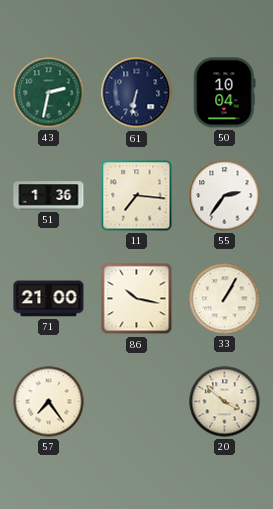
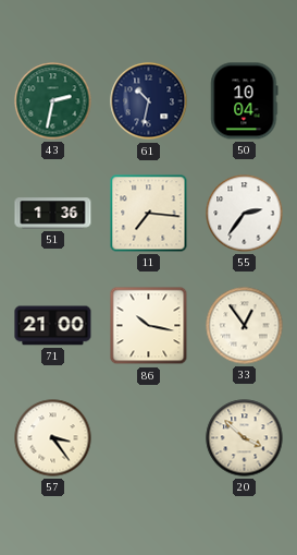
61: 6:32 -> 10:32
33: 1:05 -> 12:54
57: 7:24 -> 3:24
